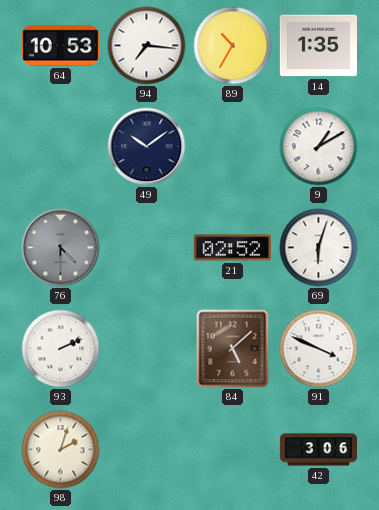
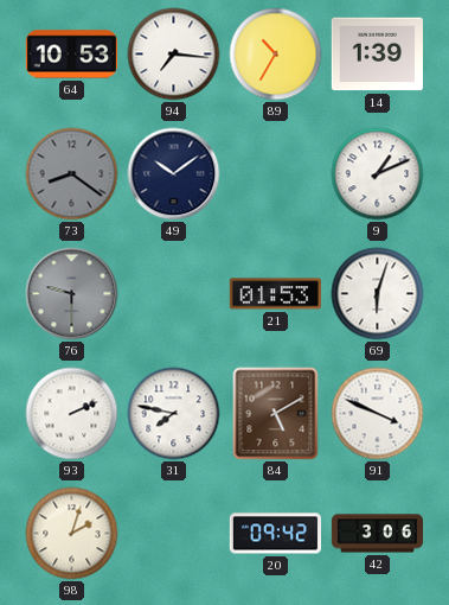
14: 1:35 -> 1:39
73: none -> 8:21
9: 1:10 -> 1:11
76: 4:30 -> 9:30
21: 02:52 -> 01:53
31: none -> 7:47
84: 5:08 -> 5:10
20: none -> 09:42
